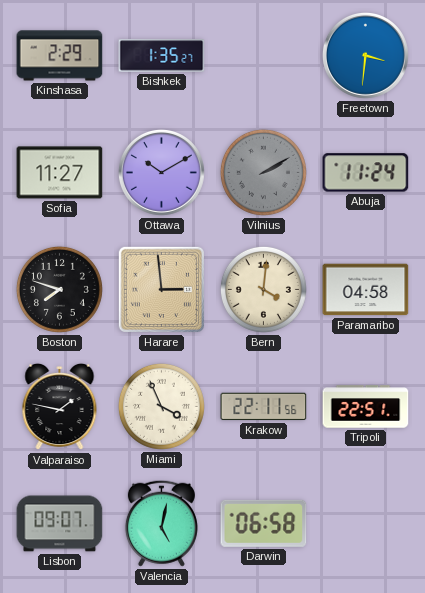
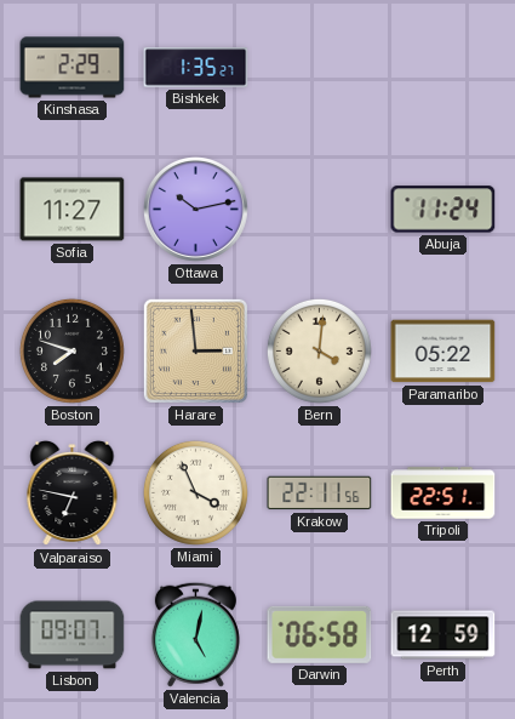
Freetown: 3:31 -> none
Ottawa: 10:10 -> 10:13
Vilnius: 2:10 -> none
Paramaribo: 04:58 -> 05:22
Valparaiso: 1:47 -> 6:47
Perth: none -> 12:59
